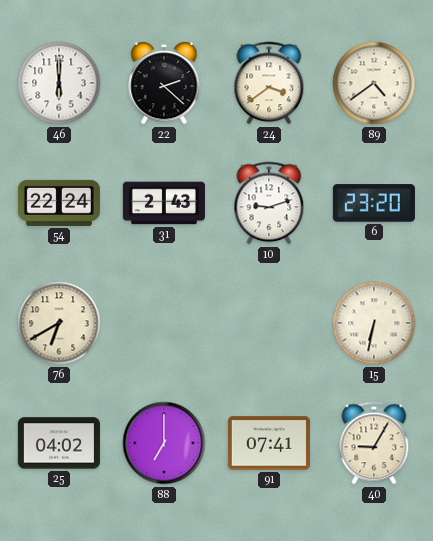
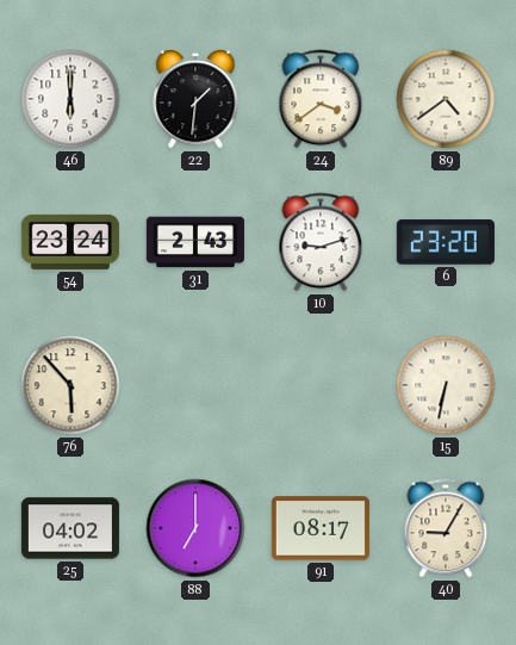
22: 2:22 -> 1:31
54: 22:24 -> 23:24
76: 6:40 -> 5:53
91: 07:41 -> 08:17
